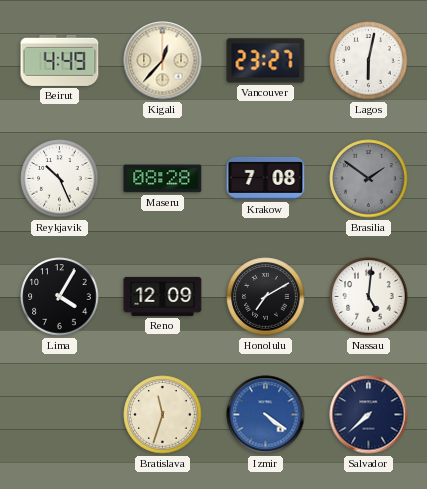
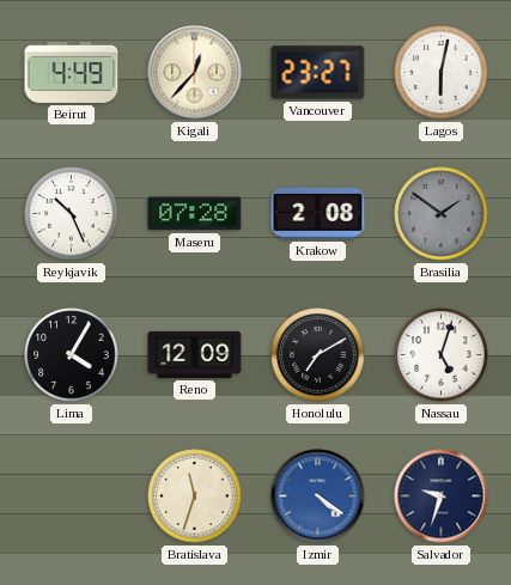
Maseru: 08:28 -> 07:28
Krakow: 7:08 -> 2:08
Nassau: 5:01 -> 5:03
Salvador: 7:38 -> 9:33
